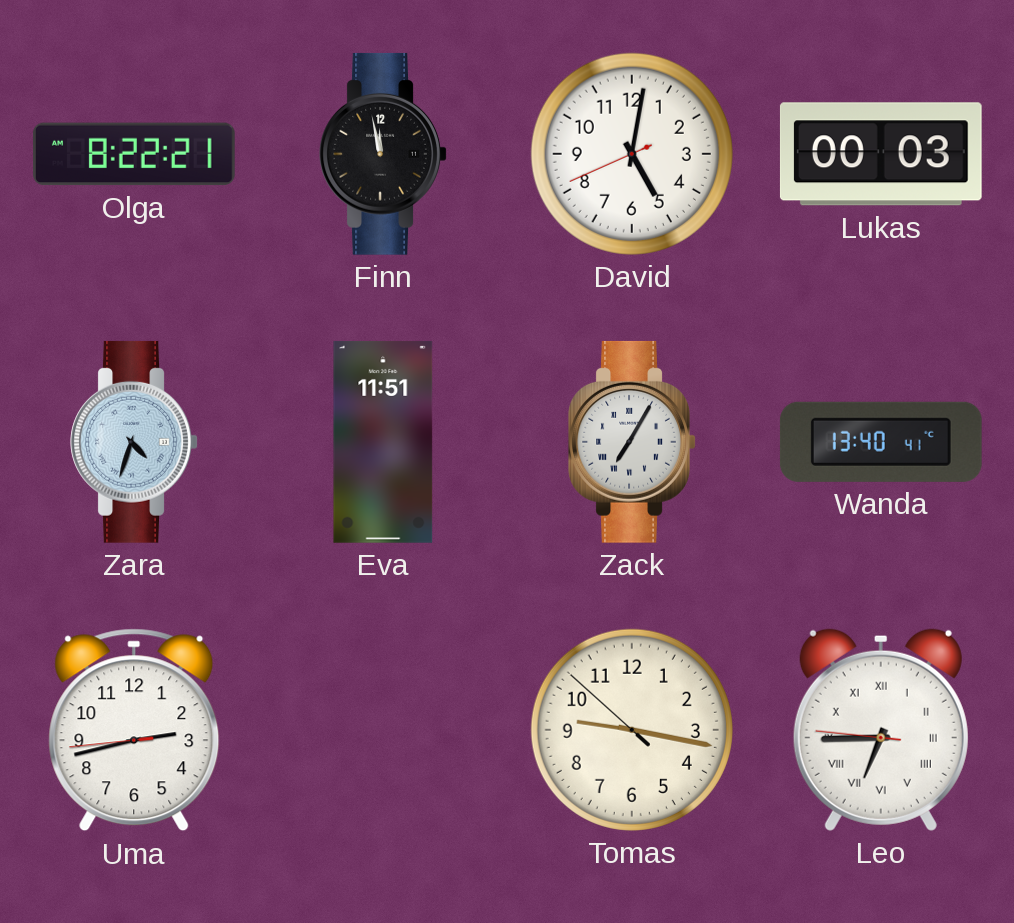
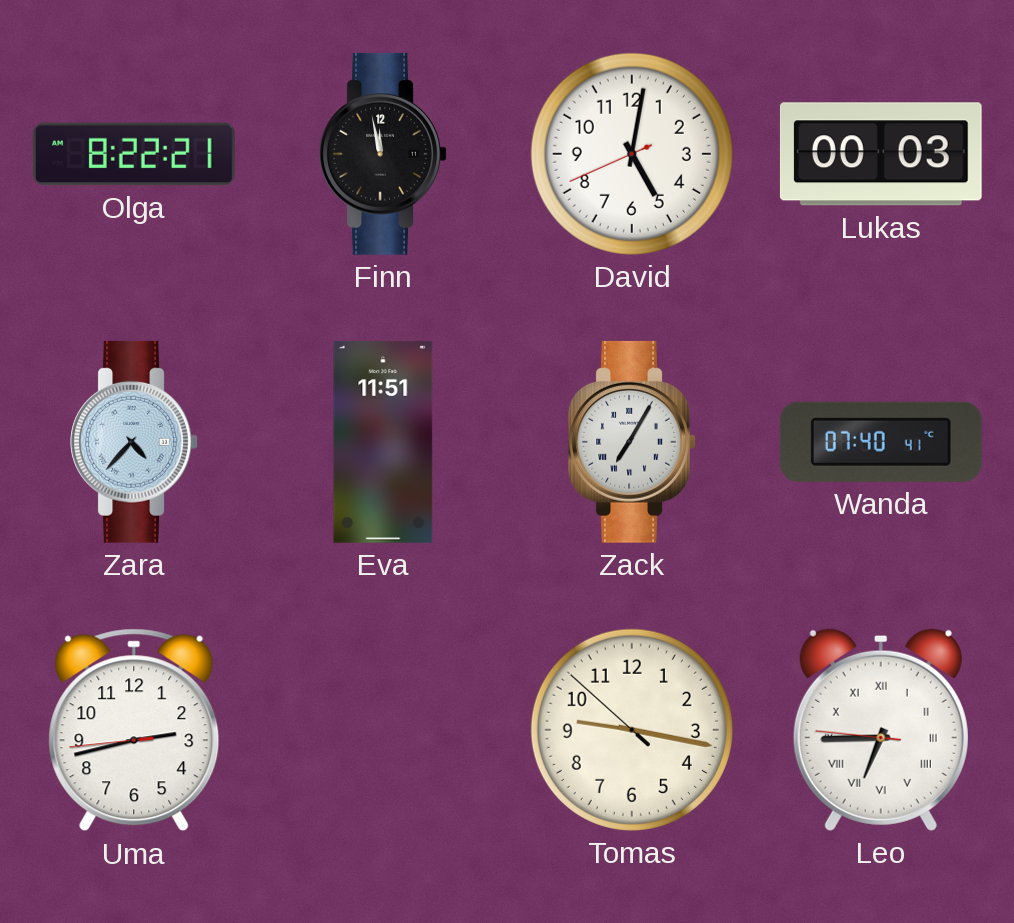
Zara: 4:33 -> 4:37
Wanda: 13:40 -> 07:40
